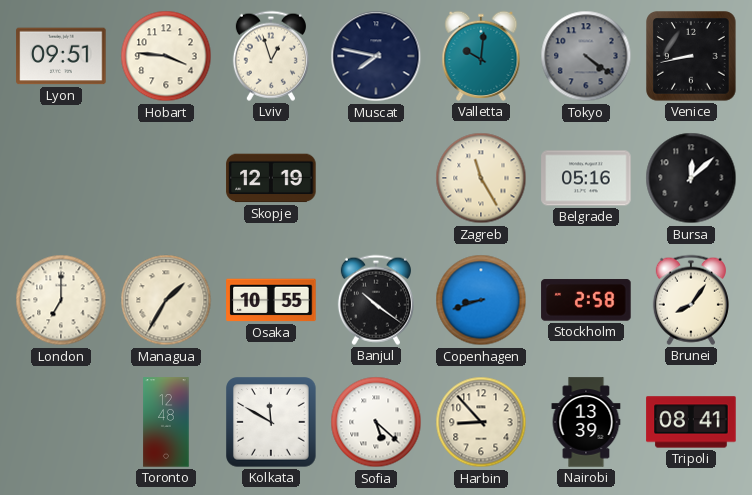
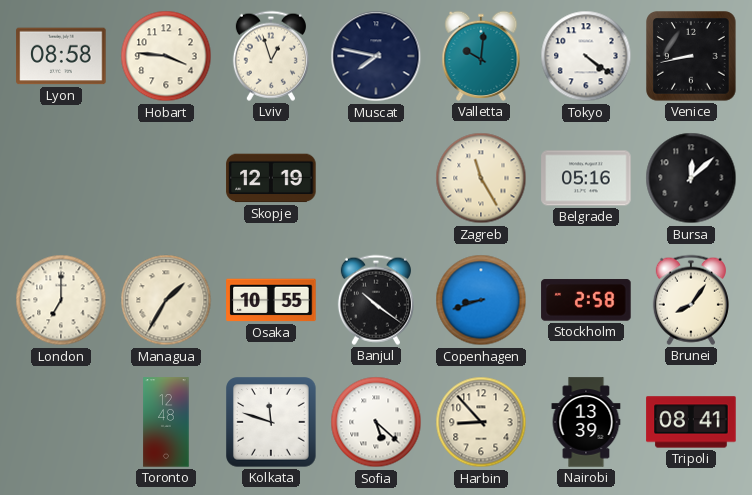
Lyon: 09:51 -> 08:58
Tokyo dial: grey -> white
Kolkata: 11:50 -> 11:48
